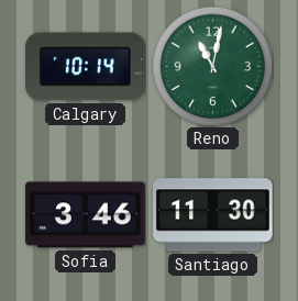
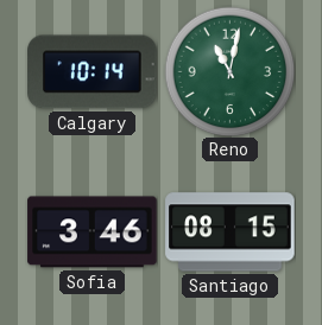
Santiago: 11:30 -> 08:15
